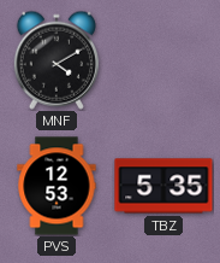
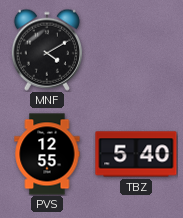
PVS: 12:53 -> 12:55
TBZ: 5:35 -> 5:40
